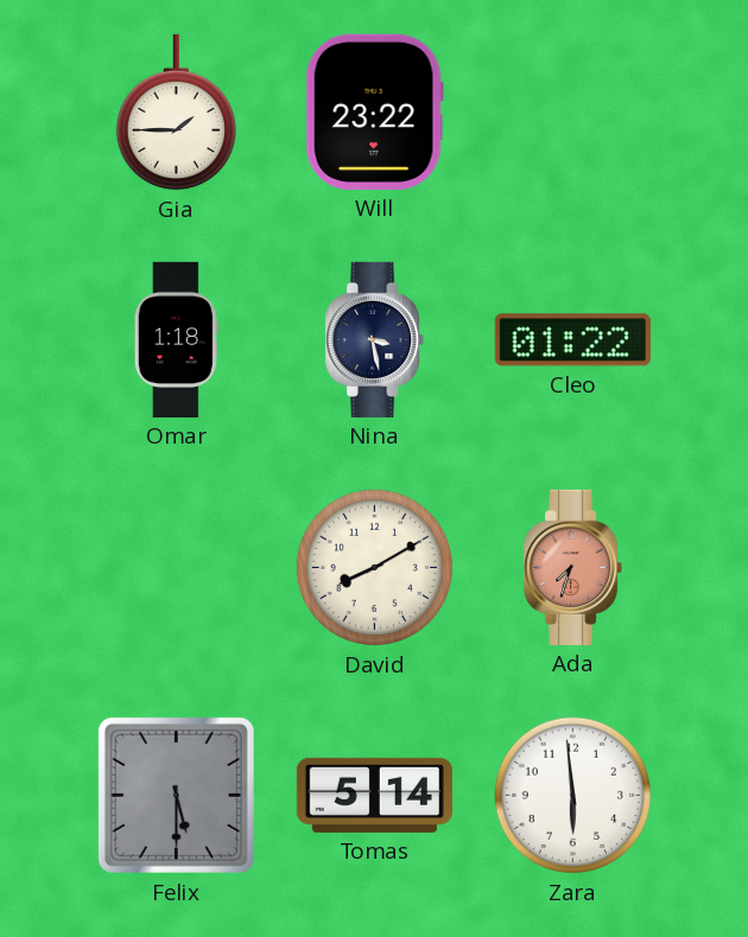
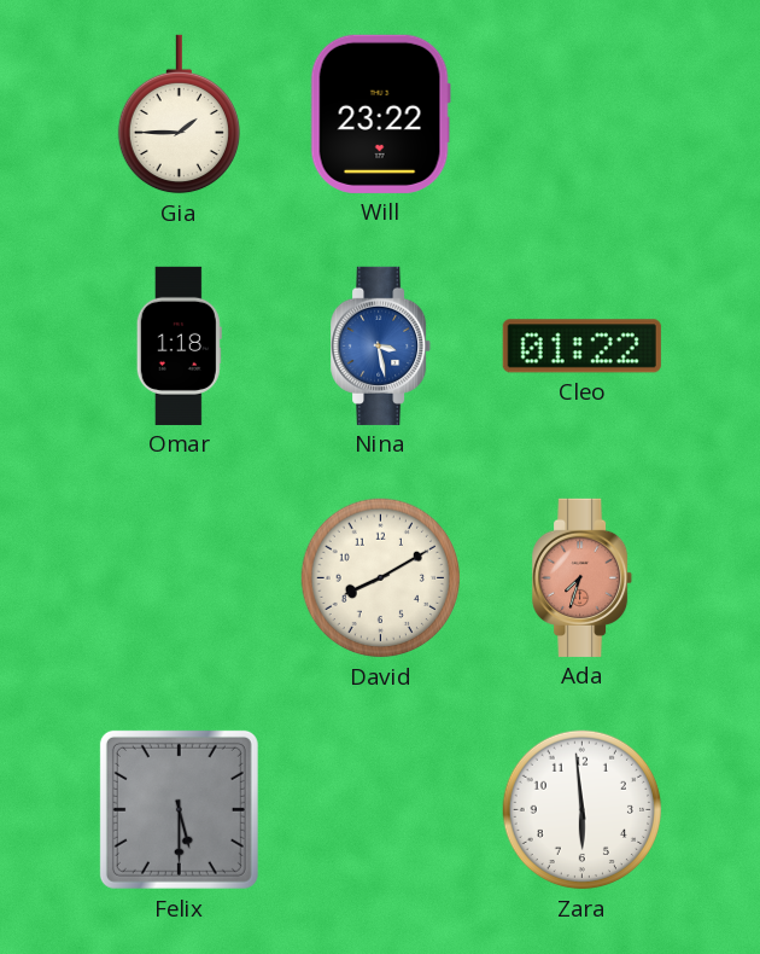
Nina dial: navy -> blue
Tomas: 5:14 -> none
